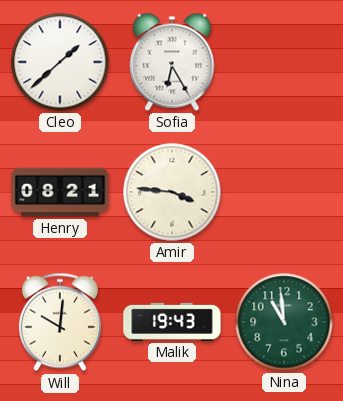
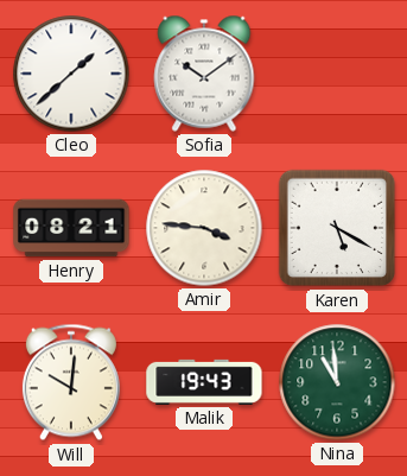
Sofia: 6:25 -> 10:09
Karen: none -> 5:20
